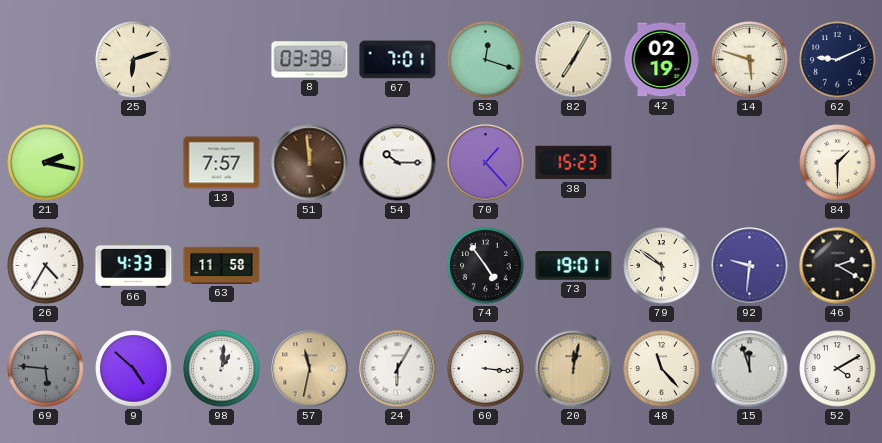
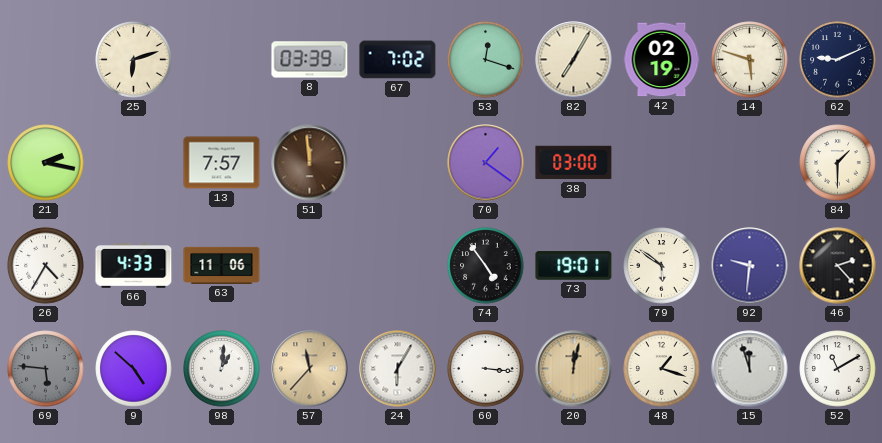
67: 7:01 -> 7:02
54: 10:15 -> none
70: 1:23 -> 1:21
38: 15:23 -> 03:00
63: 11:58 -> 11:06
46: 2:20 -> 2:23
57: 11:32 -> 11:37
48: 11:23 -> 1:18
52: 4:10 -> 11:10
